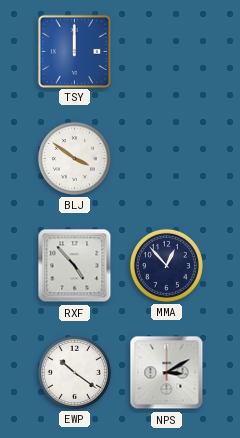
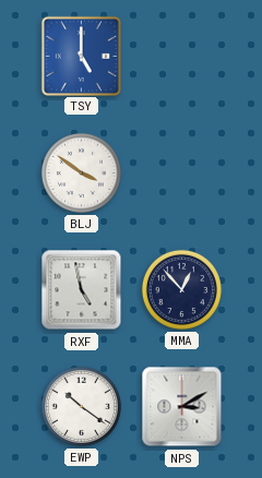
TSY: 12:00 -> 5:00
RXF: 4:53 -> 4:58
